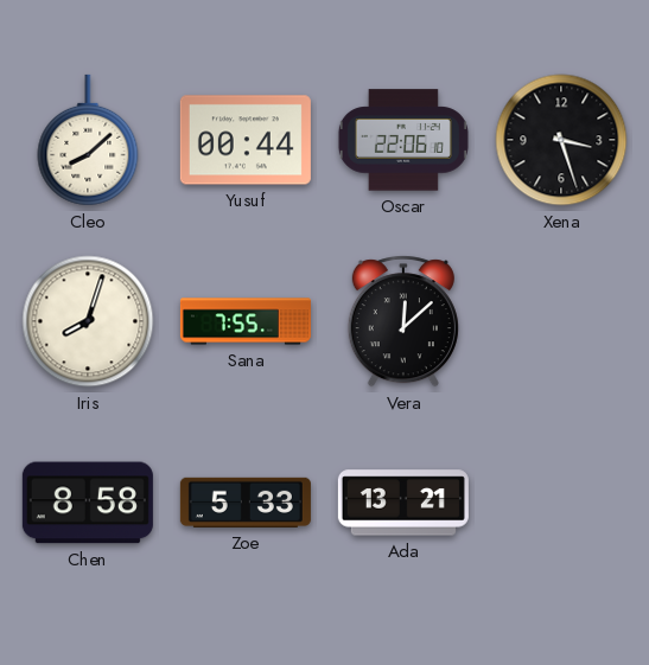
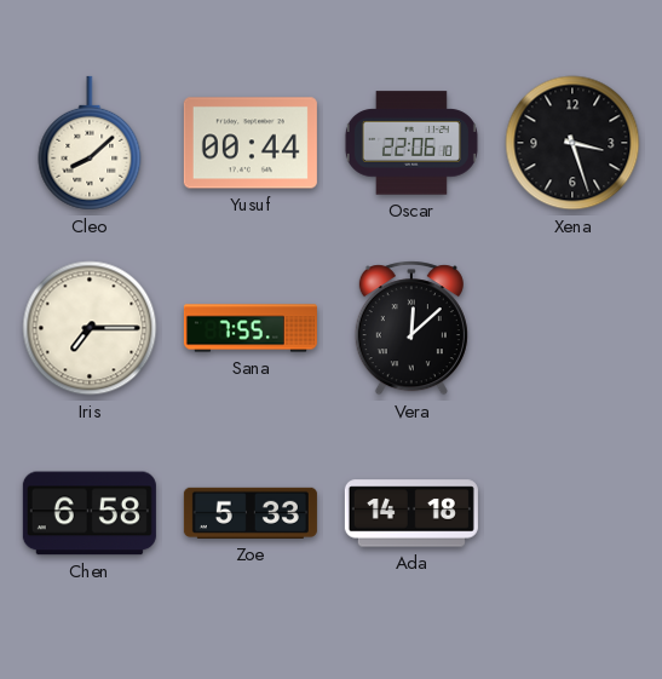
Iris: 8:03 -> 7:15
Chen: 8:58 -> 6:58
Ada: 13:21 -> 14:18
